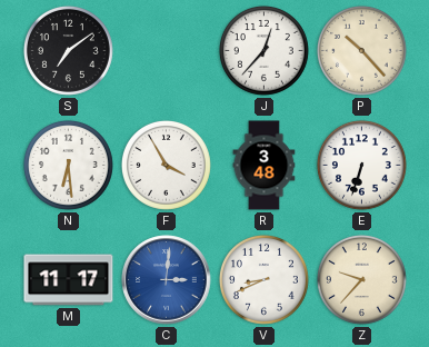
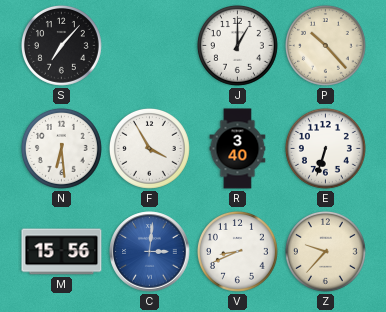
S: 7:09 -> 7:07
J: 12:37 -> 1:00
R: 3:48 -> 3:40
M: 11:17 -> 15:56
